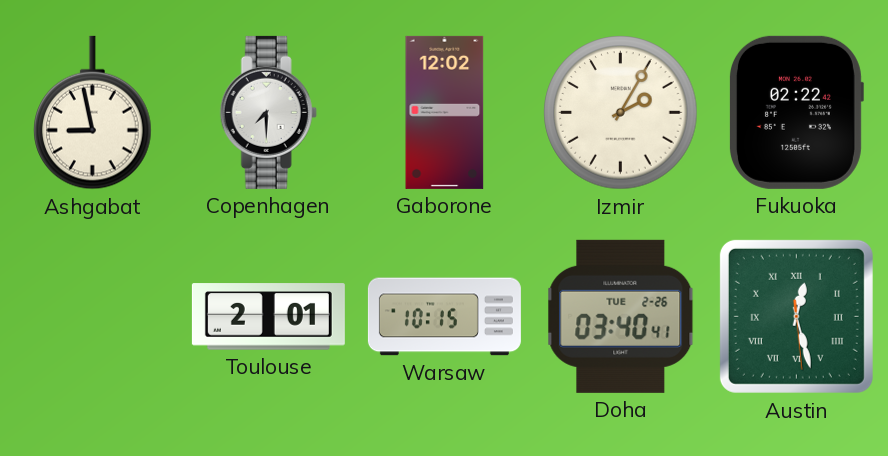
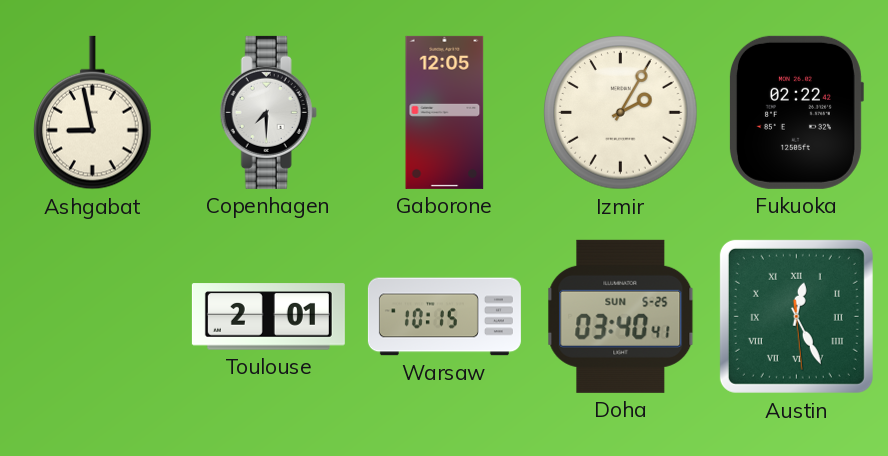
Gaborone: 12:02 -> 12:05
Doha date: TUE 2-26 -> SUN 5-25
Austin: 12:27 -> 12:25
